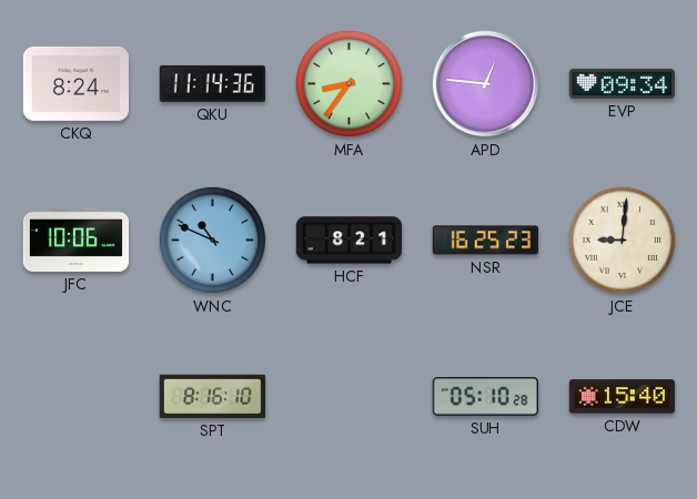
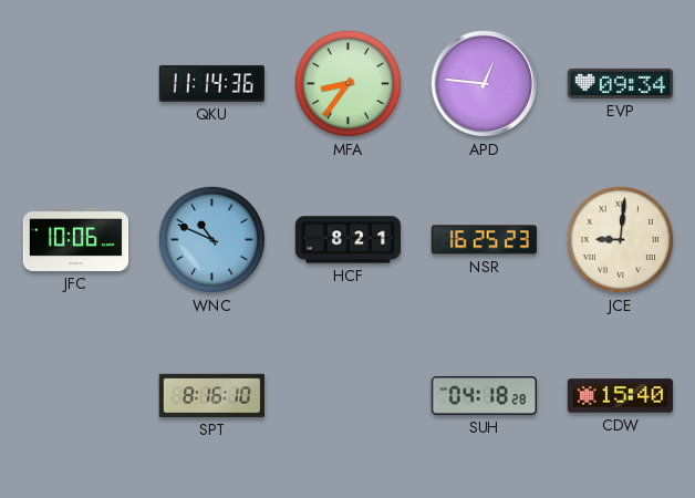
CKQ: 8:24 -> none
SUH: 05:10 -> 04:18
